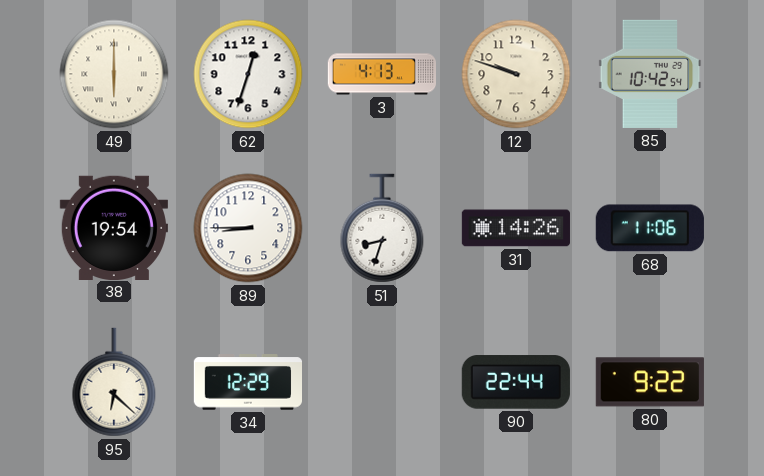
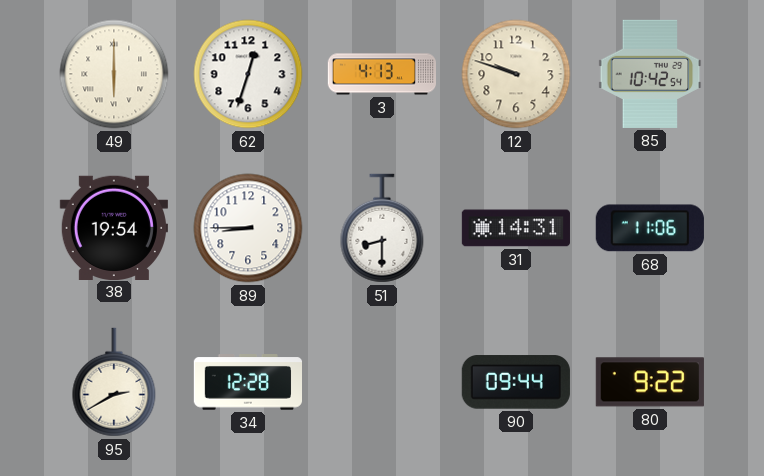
51: 8:33 -> 8:30
31: 14:26 -> 14:31
95: 6:22 -> 2:40
34: 12:29 -> 12:28
90: 22:44 -> 09:44
